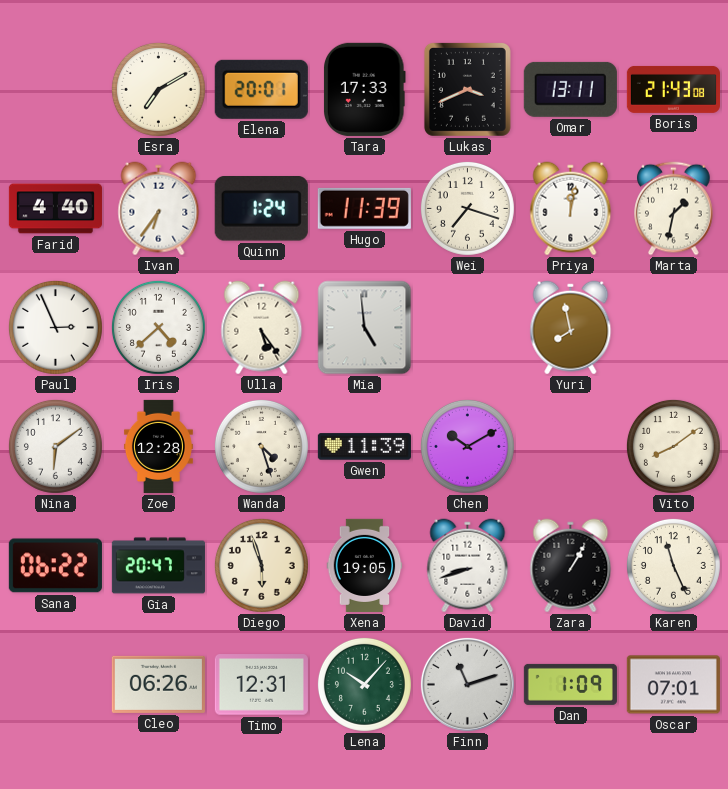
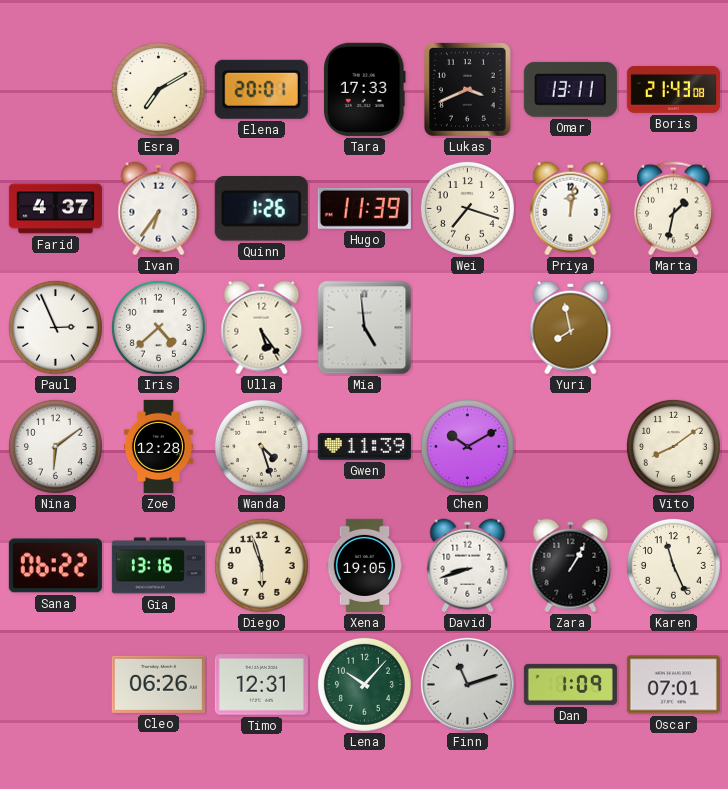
Farid: 4:40 -> 4:37
Quinn: 1:24 -> 1:26
Gia: 20:47 -> 13:16
